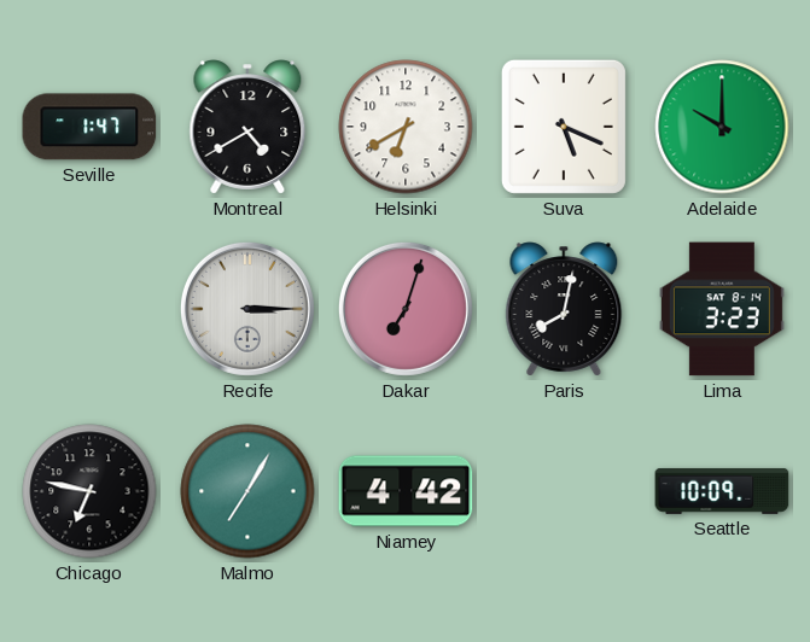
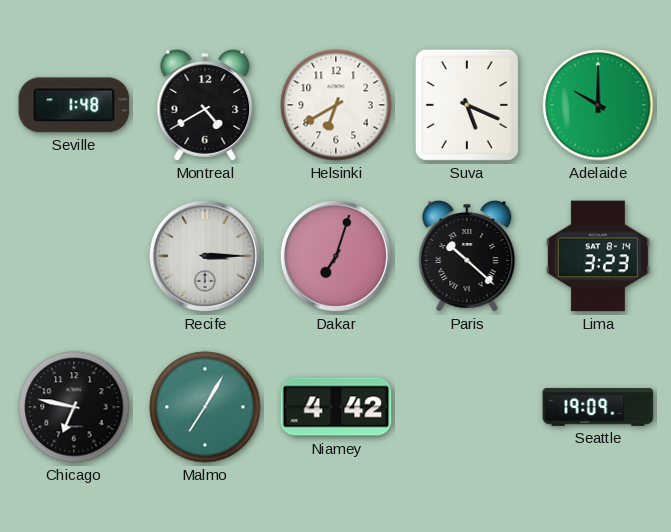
Seville: 1:47 -> 1:48
Paris: 8:02 -> 10:22
Seattle: 10:09 -> 19:09
